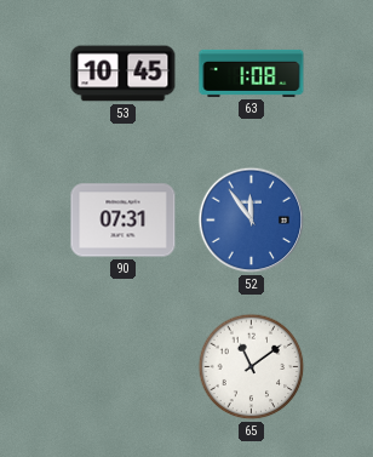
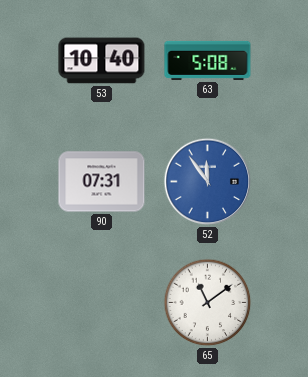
53: 10:45 -> 10:40
63: 1:08 -> 5:08
